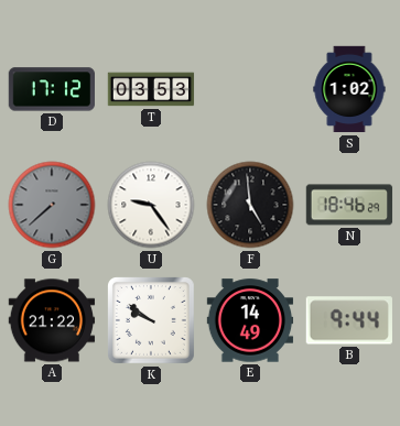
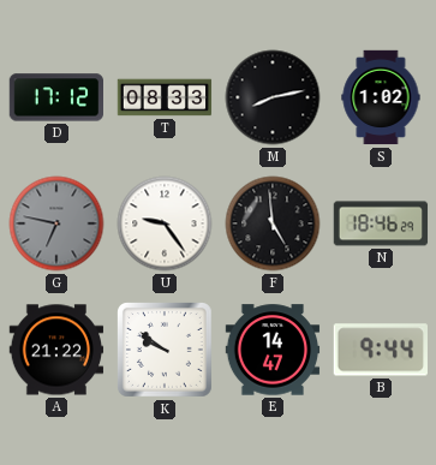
T: 03:53 -> 08:33
M: none -> 8:13
G: 7:38 -> 6:47
E: 14:49 -> 14:47
